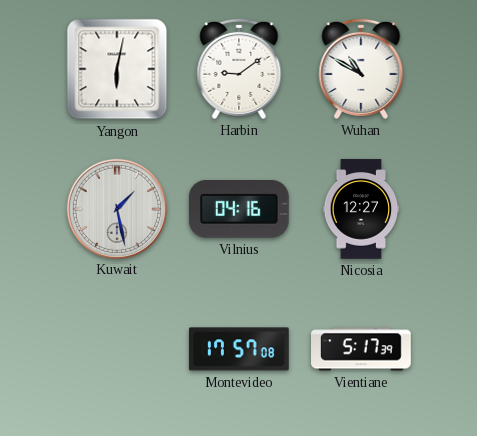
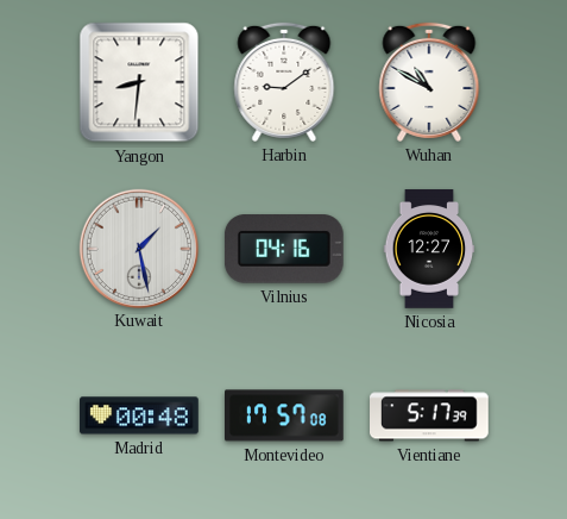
Yangon: 6:02 -> 8:31
Madrid: none -> 00:48
